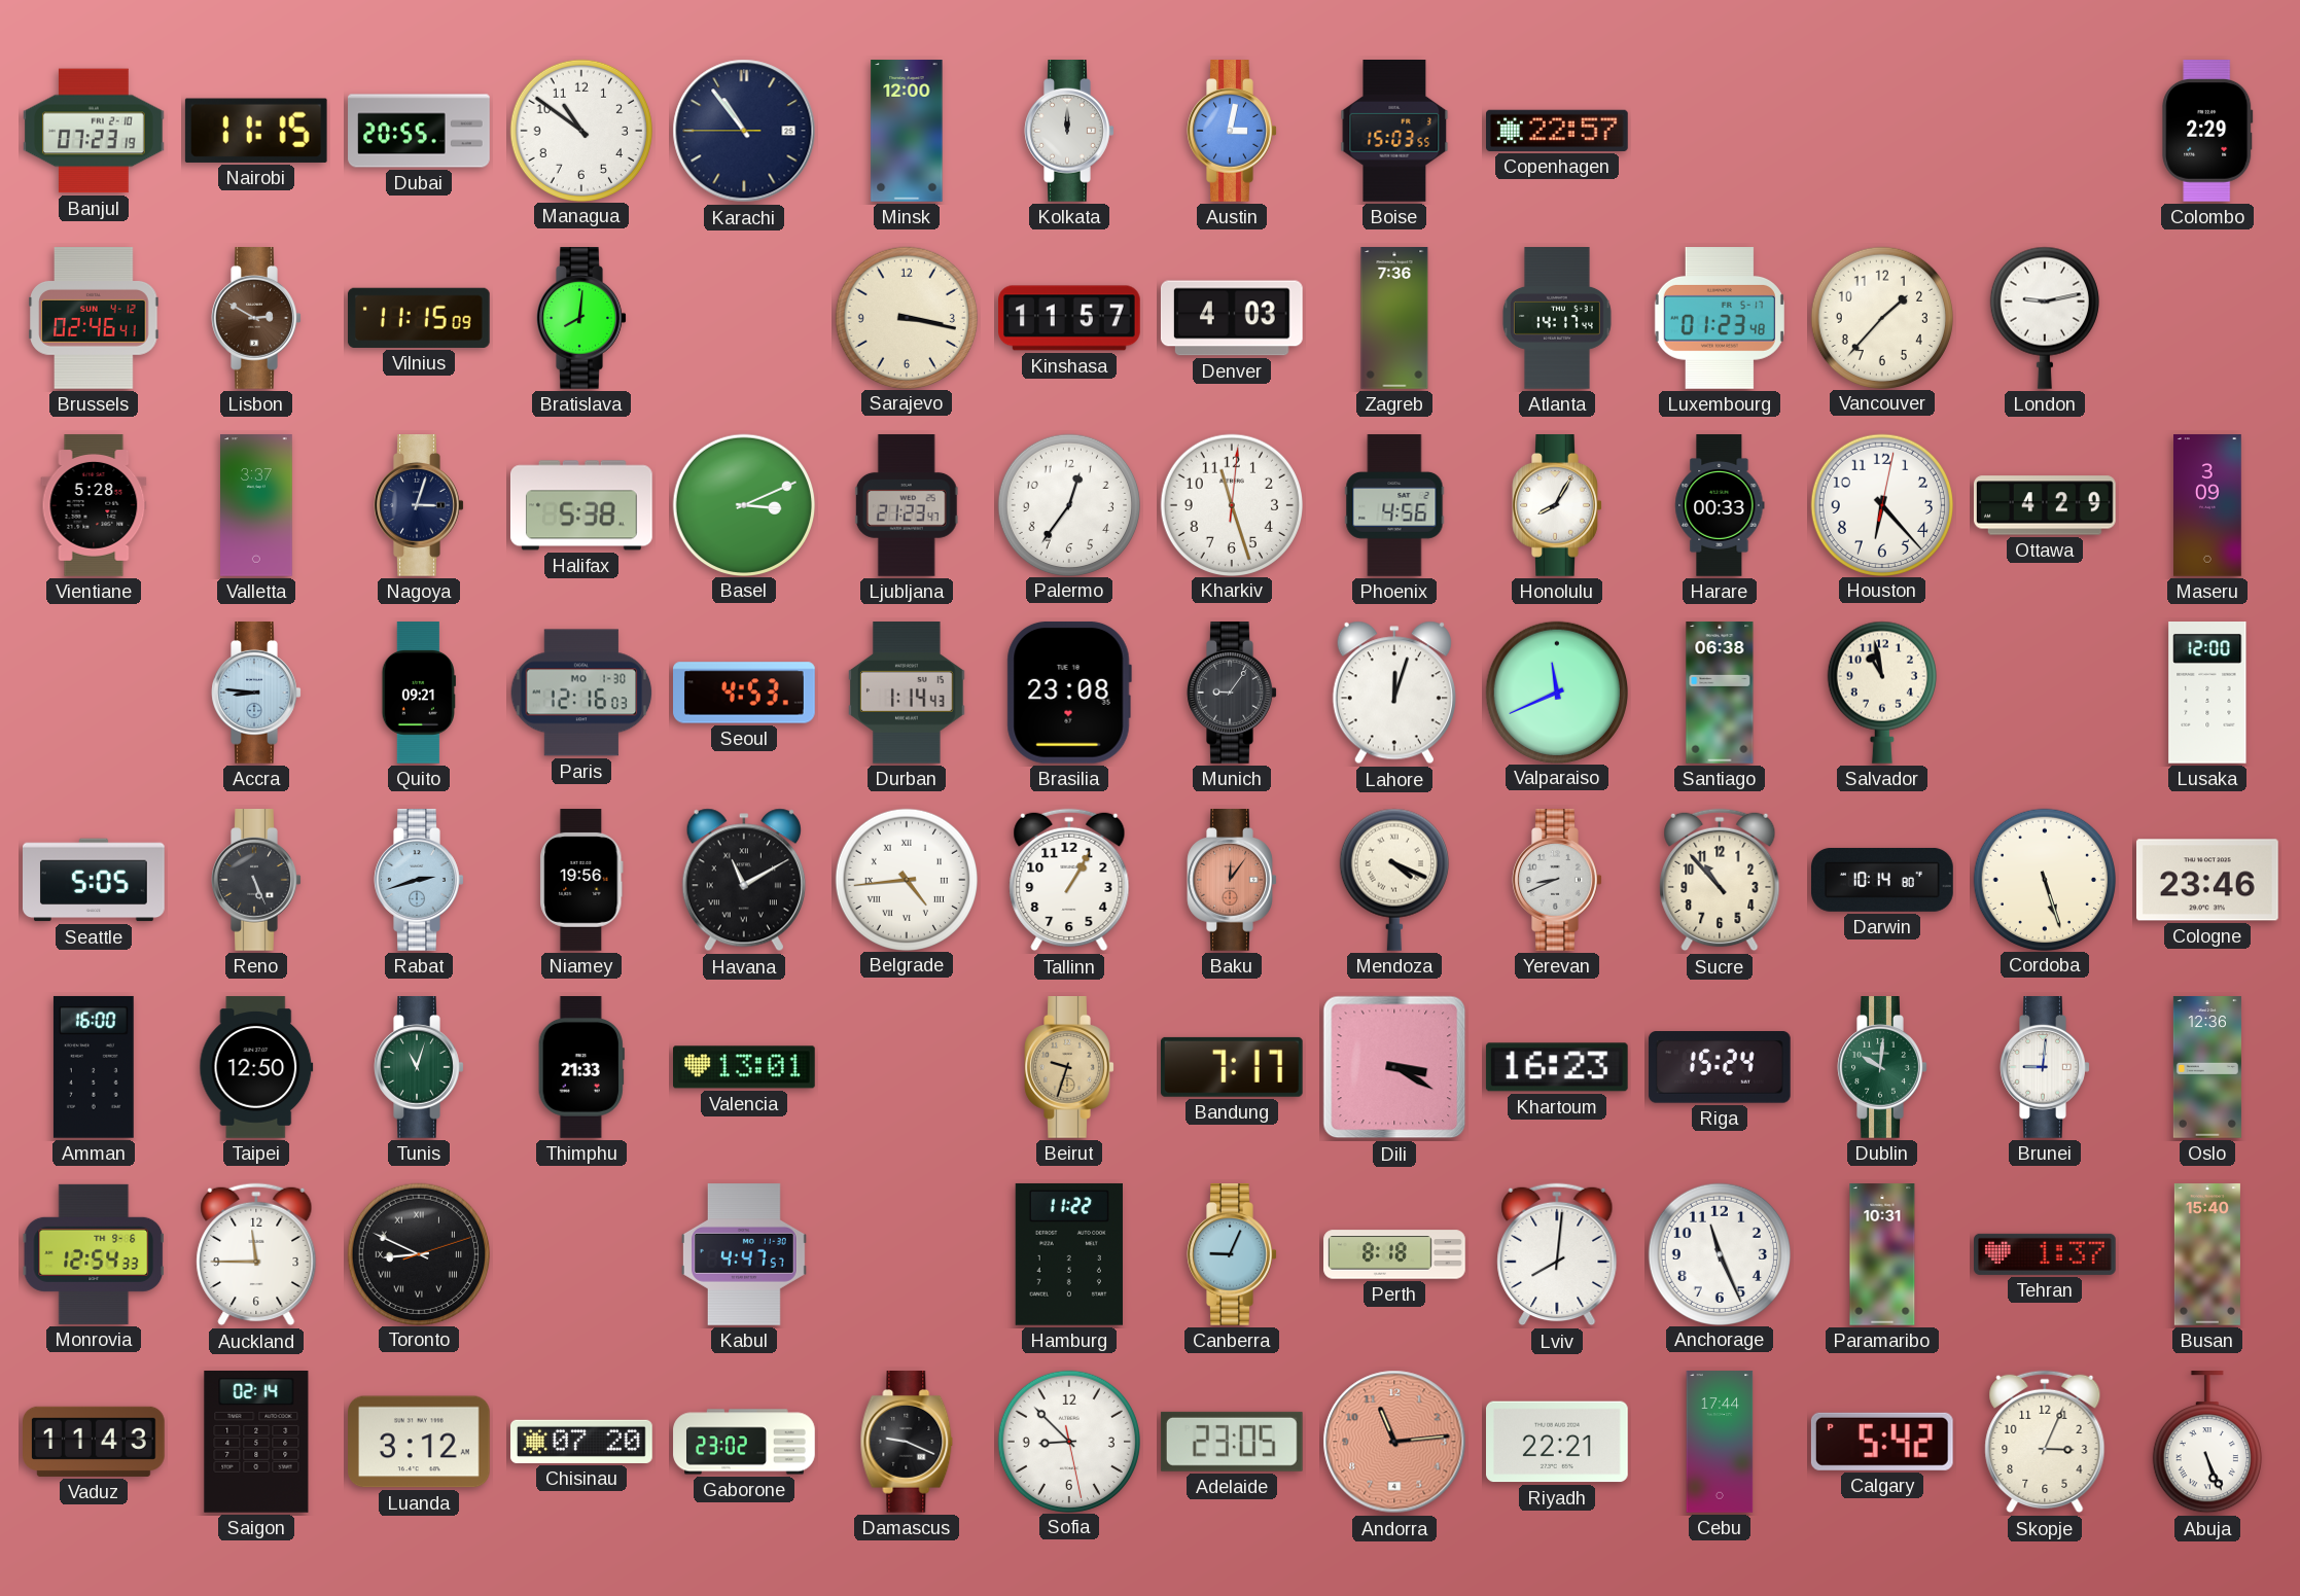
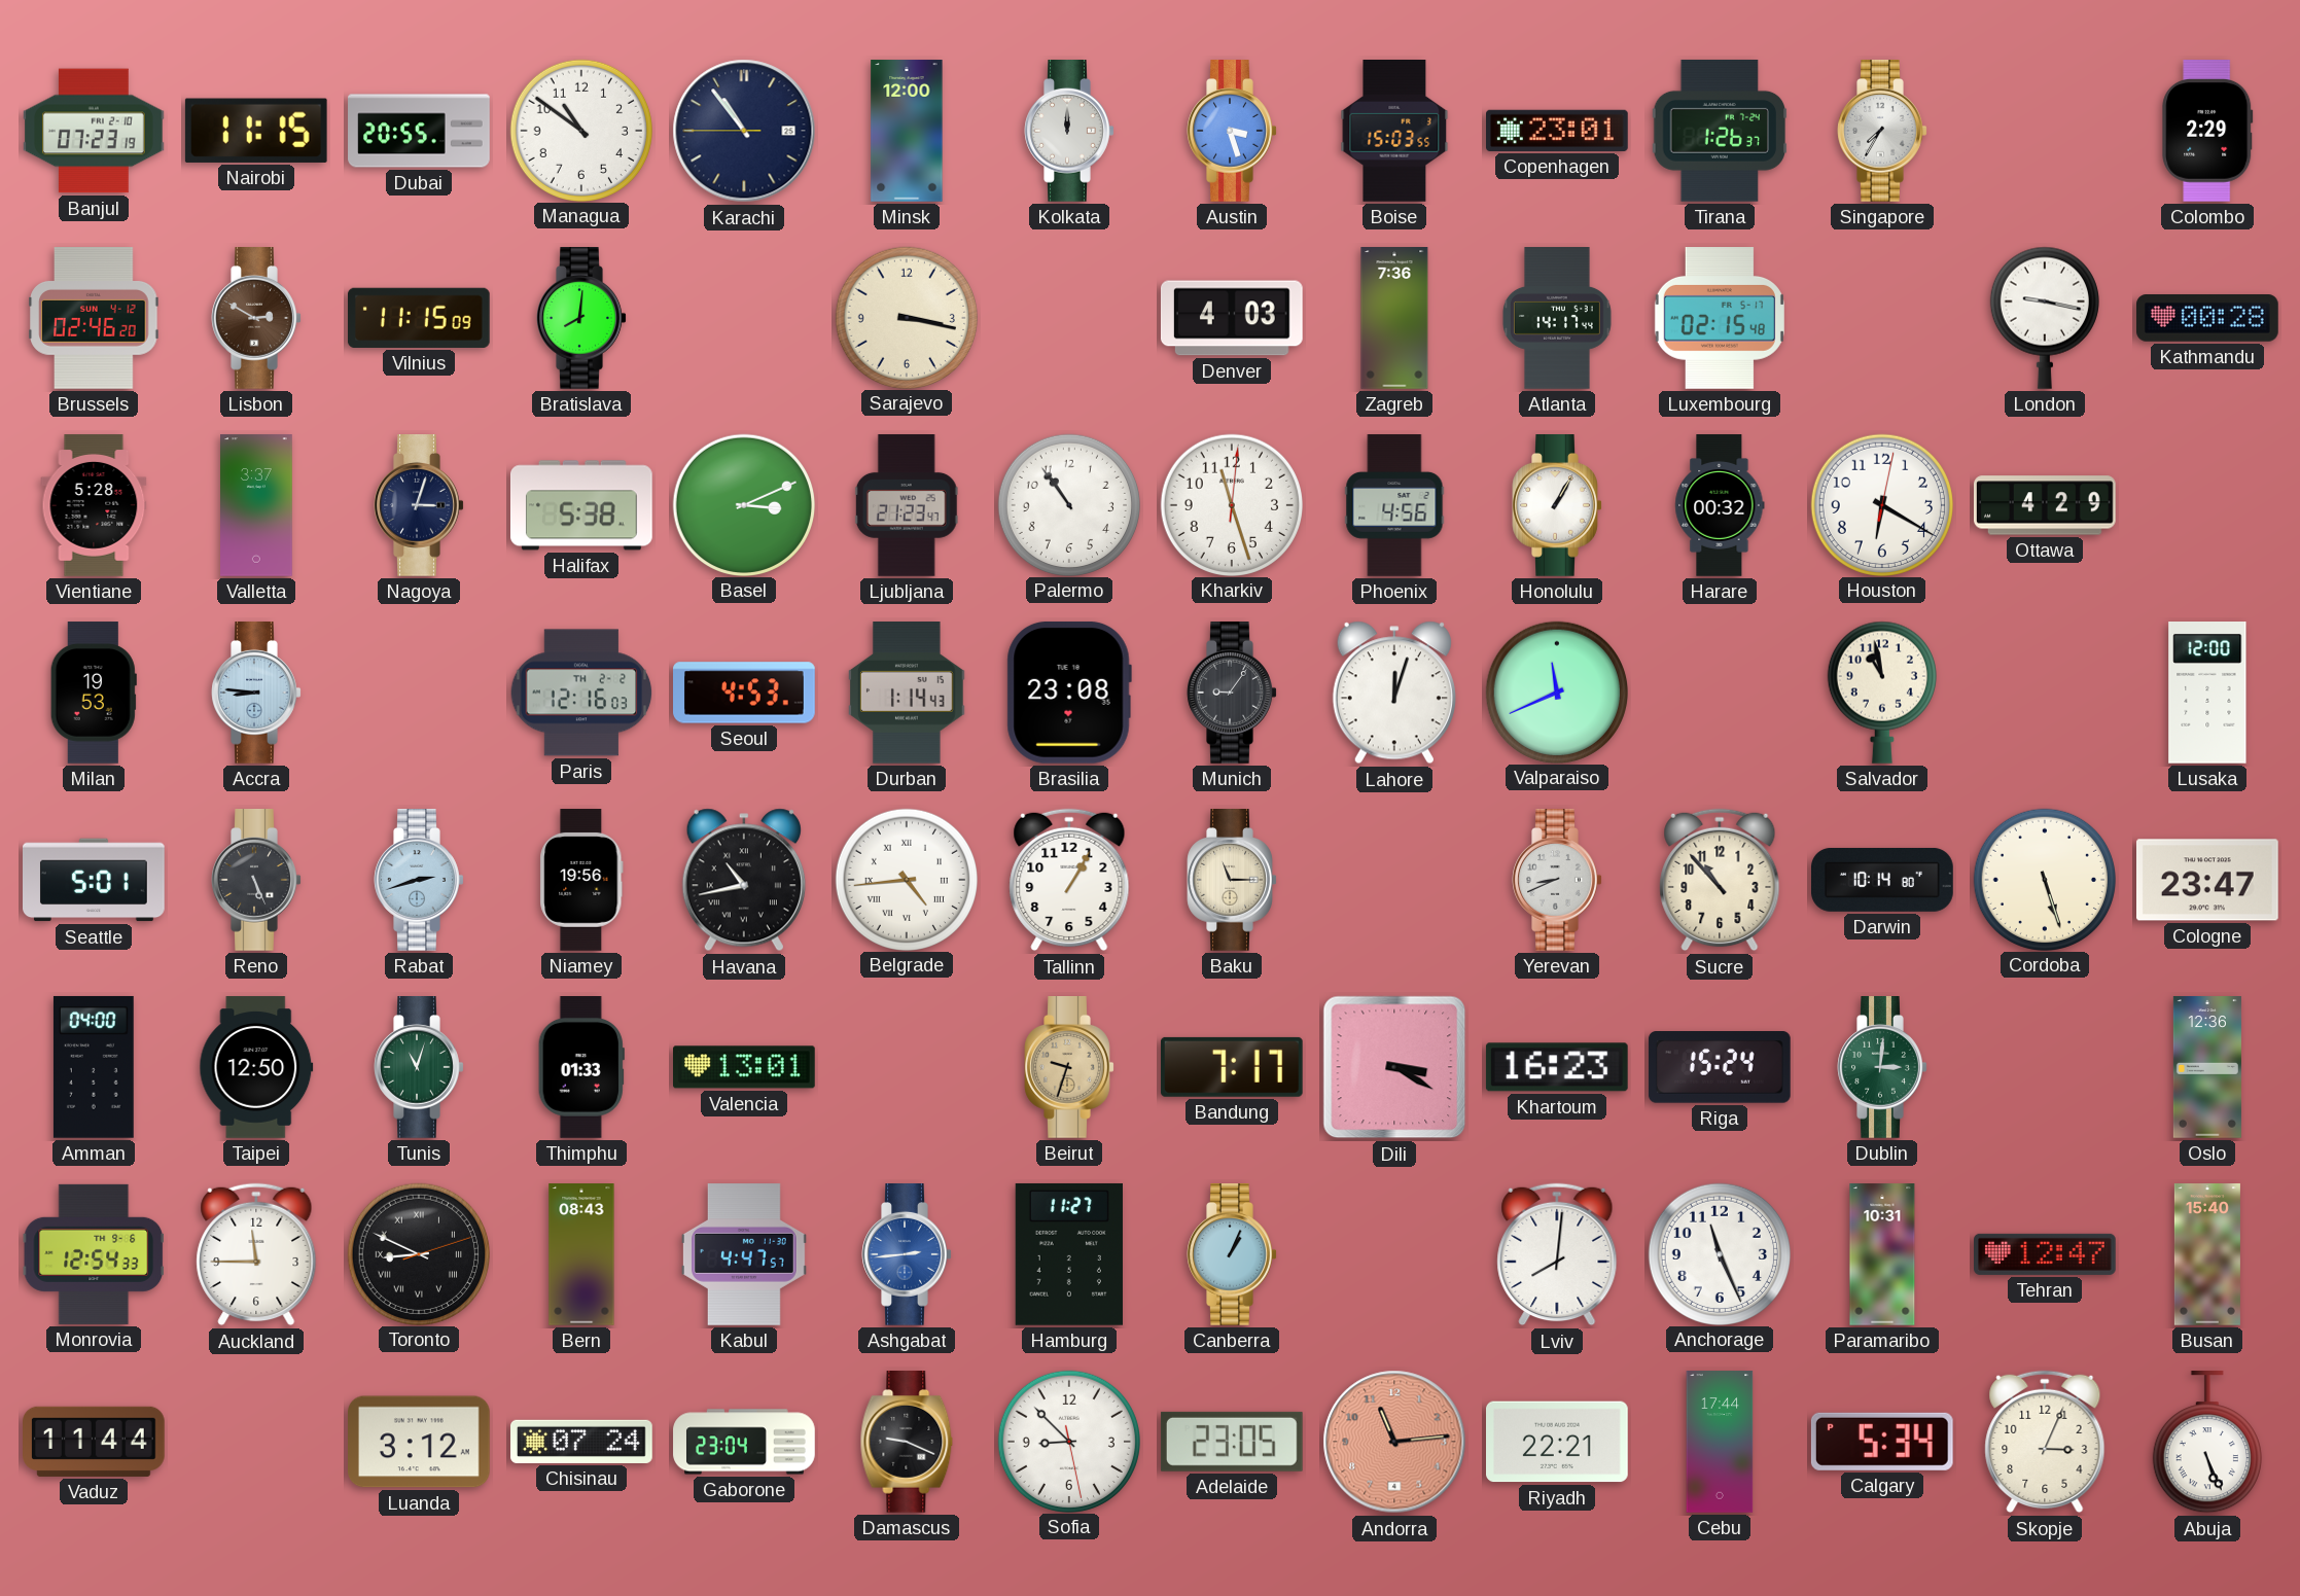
Austin: 3:02 -> 3:27
Copenhagen: 22:57 -> 23:01
Tirana: none -> 1:26
Singapore: none -> 7:35
Brussels: 02:46:41 -> 02:46:20
Kinshasa: 11:57 -> none
Luxembourg: 01:23 -> 02:15
Vancouver: 1:37 -> none
London: 9:13 -> 9:17
Kathmandu: none -> 00:28
Palermo: 12:36 -> 10:54
Honolulu: 8:05 -> 1:05
Harare: 00:33 -> 00:32
Houston: 6:23 -> 6:20
Maseru: 3:09 -> none
Milan: none -> 19:53
Quito: 09:21 -> none
Paris date: MO 1-30 -> TH 2-2
Santiago: 06:38 -> none
Seattle: 5:05 -> 5:01
Havana: 11:10 -> 10:43
Baku: 12:06 -> 11:15
Baku dial: salmon -> cream
Mendoza: 4:19 -> none
Cologne: 23:46 -> 23:47
Amman: 16:00 -> 04:00
Thimphu: 21:33 -> 01:33
Dublin: 10:01 -> 3:01
Brunei: 9:01 -> none
Bern: none -> 08:43
Ashgabat: none -> 2:44
Hamburg: 11:22 -> 11:27
Canberra: 9:04 -> 1:04
Perth: 8:18 -> none
Tehran: 1:37 -> 12:47
Vaduz: 11:43 -> 11:44
Saigon: 02:14 -> none
Chisinau: 07:20 -> 07:24
Gaborone: 23:02 -> 23:04
Calgary: 5:42 -> 5:34
